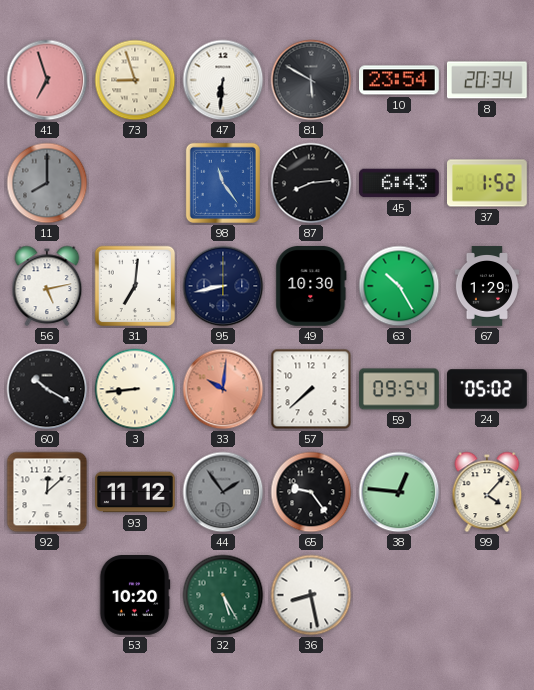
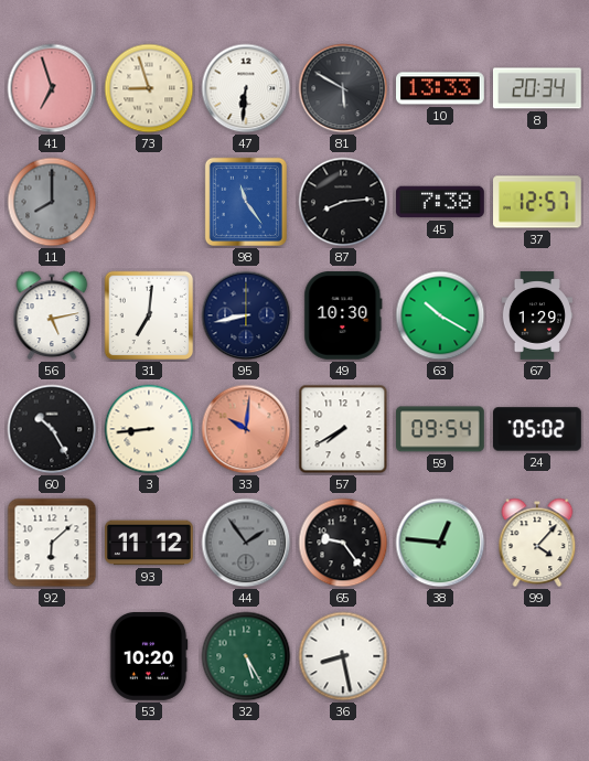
10: 23:54 -> 13:33
45: 6:43 -> 7:38
37: 1:52 -> 12:57
63: 10:25 -> 10:20
60: 10:20 -> 10:25
57: 7:38 -> 7:40
92: 12:08 -> 6:08
